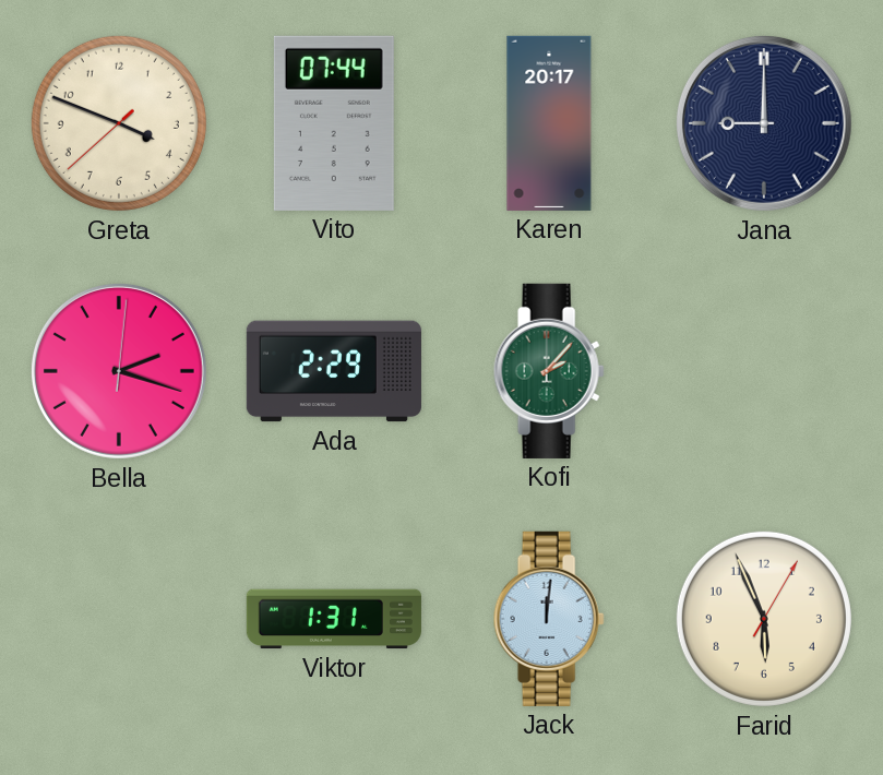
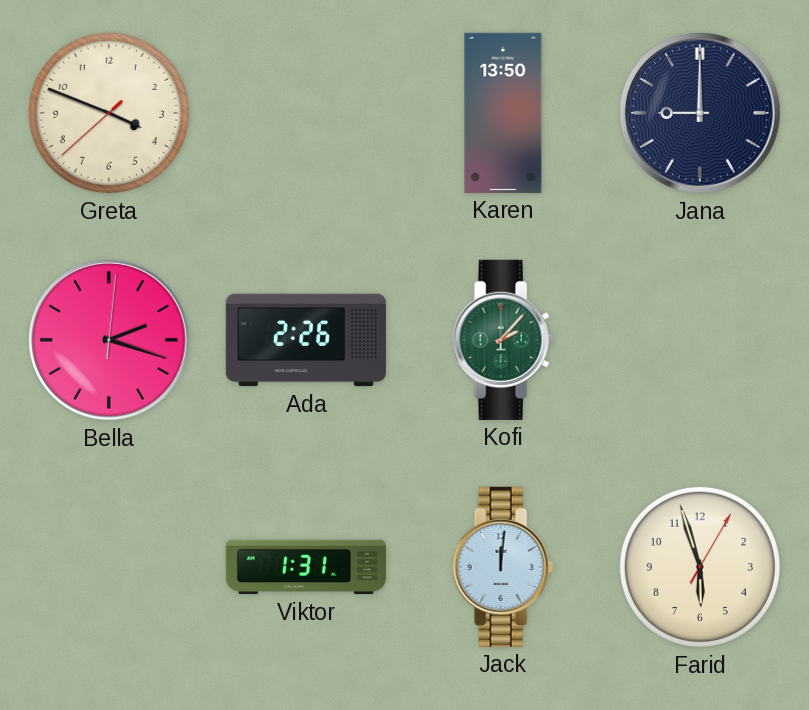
Vito: 07:44 -> none
Karen: 20:17 -> 13:50
Ada: 2:29 -> 2:26
Farid: 5:56 -> 5:57
